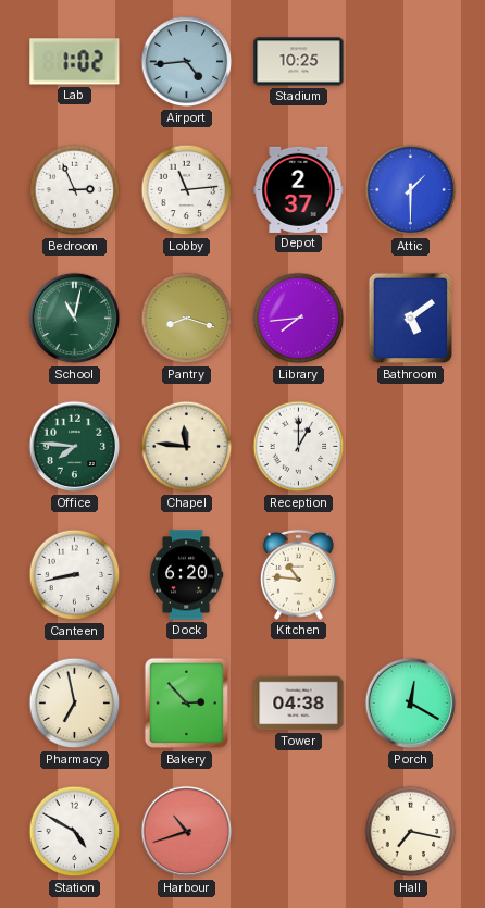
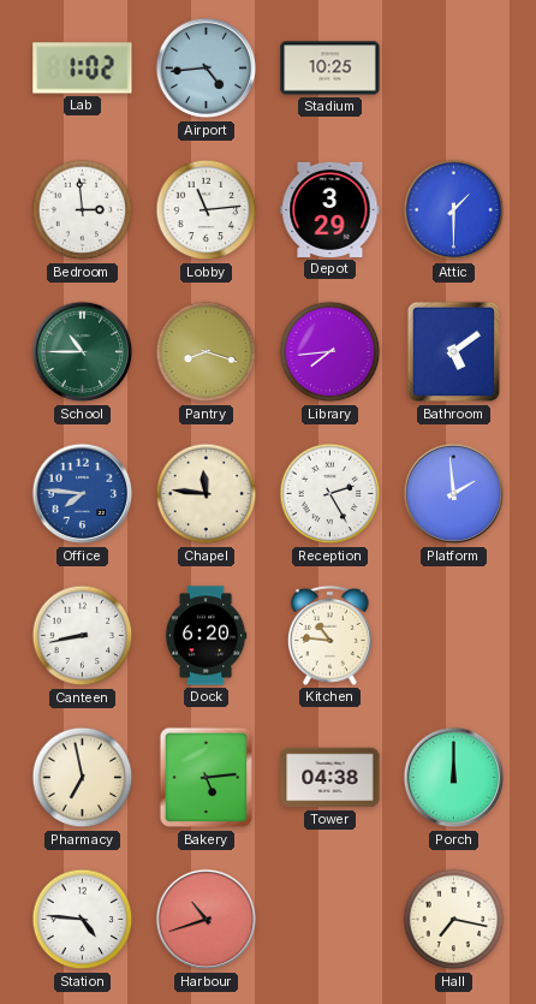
Bedroom: 2:56 -> 2:59
Depot: 2:37 -> 3:29
School: 11:02 -> 10:45
Office dial: green -> blue
Reception: 1:00 -> 2:25
Platform: none -> 1:59
Bakery: 2:53 -> 5:14
Porch: 12:20 -> 12:00
Station: 4:50 -> 4:46
